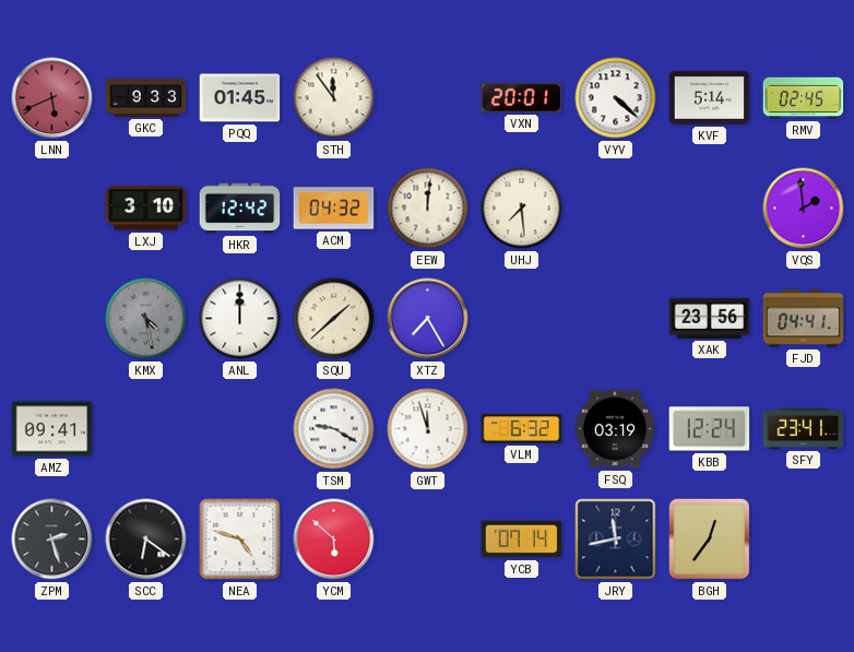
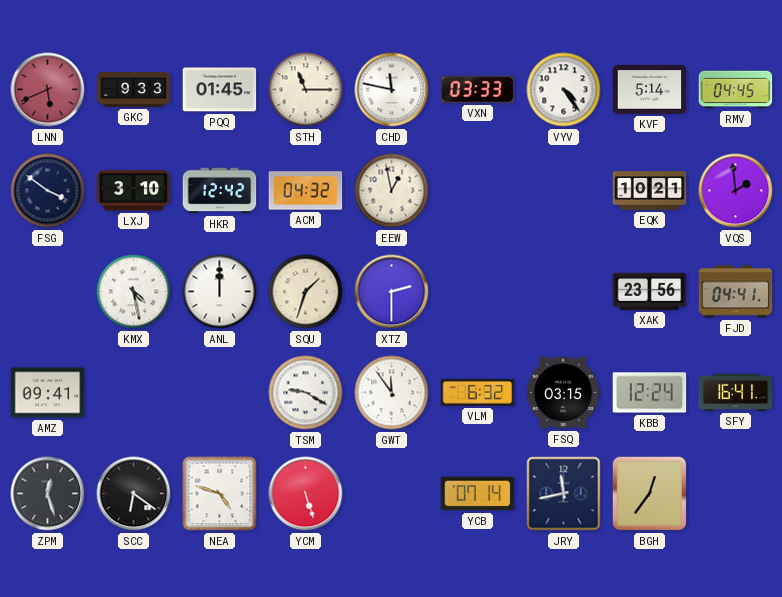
STH: 11:54 -> 11:15
CHD: none -> 11:47
VXN: 20:01 -> 03:33
VYV: 4:22 -> 4:24
RMV: 02:45 -> 04:45
FSG: none -> 3:51
EEW: 12:01 -> 12:58
UHJ: 7:29 -> none
EQK: none -> 10:21
KMX dial: grey -> white
SQU: 1:38 -> 1:33
XTZ: 7:25 -> 2:30
GWT: 11:57 -> 11:54
FSQ: 03:19 -> 03:15
SFY: 23:41 -> 16:41
ZPM: 2:27 -> 12:27
YCM: 5:52 -> 5:27
